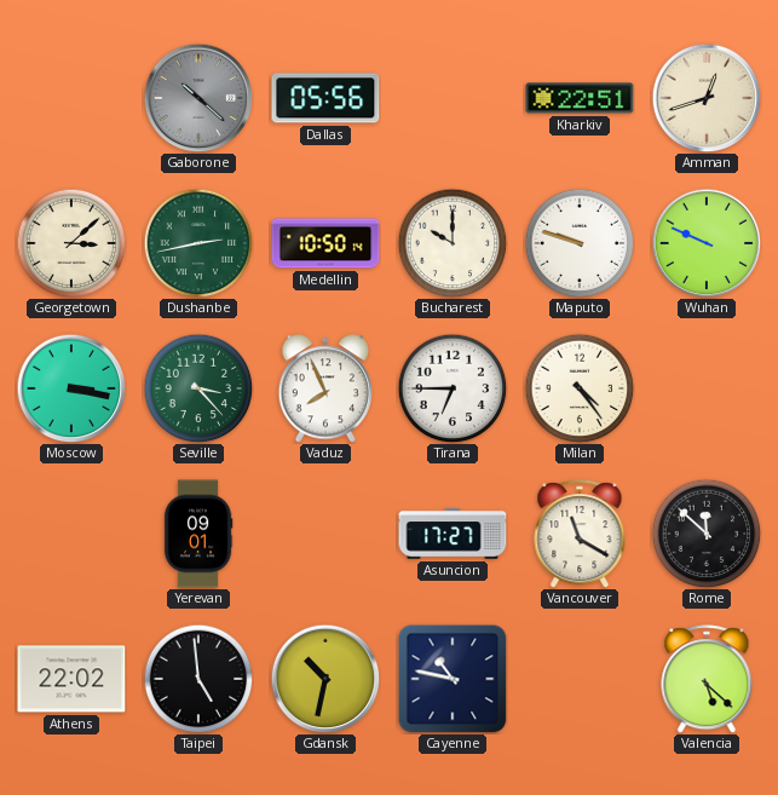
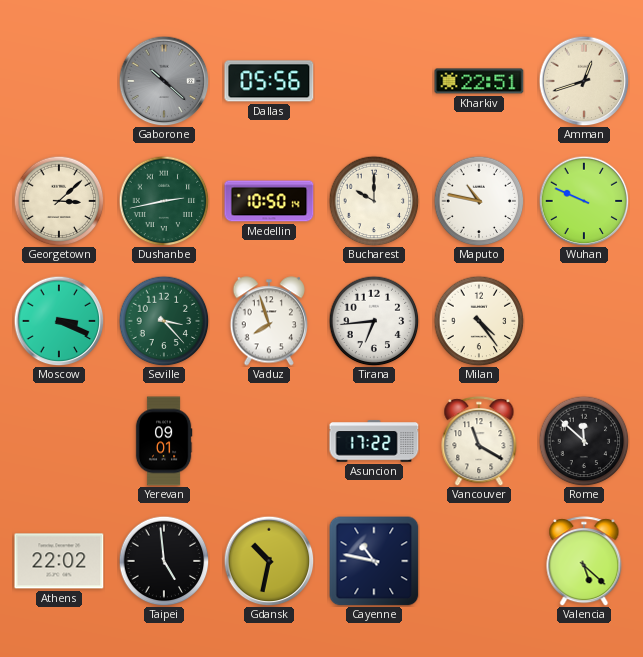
Maputo: 9:48 -> 10:47
Moscow: 3:17 -> 3:19
Vaduz: 7:56 -> 7:57
Tirana: 6:45 -> 6:44
Asuncion: 17:27 -> 17:22
